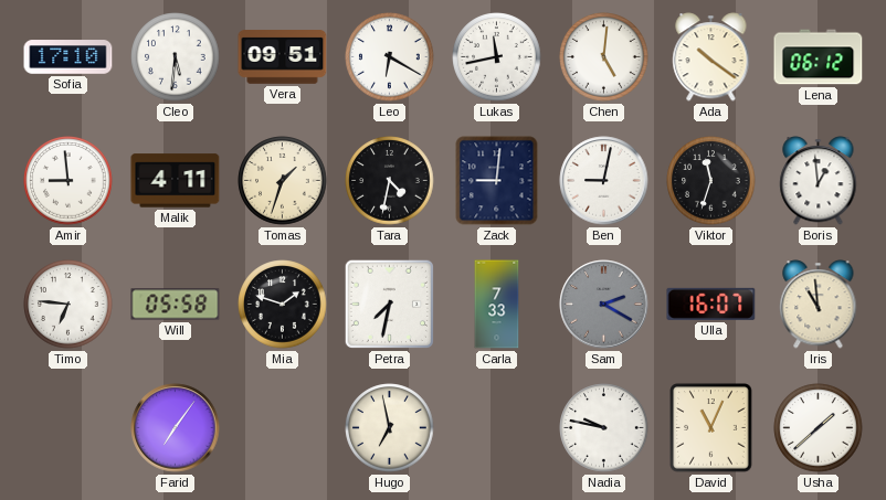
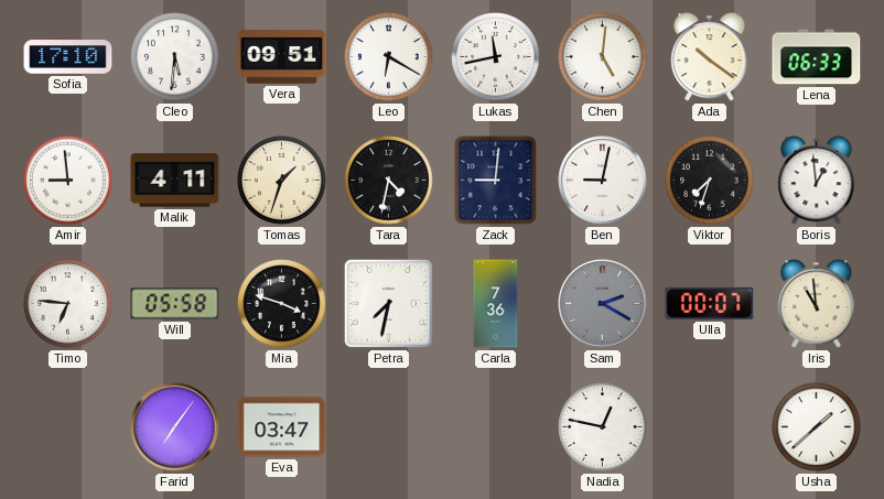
Lena: 06:12 -> 06:33
Viktor: 11:33 -> 7:33
Mia: 1:48 -> 3:48
Carla: 7:33 -> 7:36
Ulla: 16:07 -> 00:07
Eva: none -> 03:47
Hugo: 6:58 -> none
Nadia: 9:47 -> 12:47
David: 11:04 -> none
